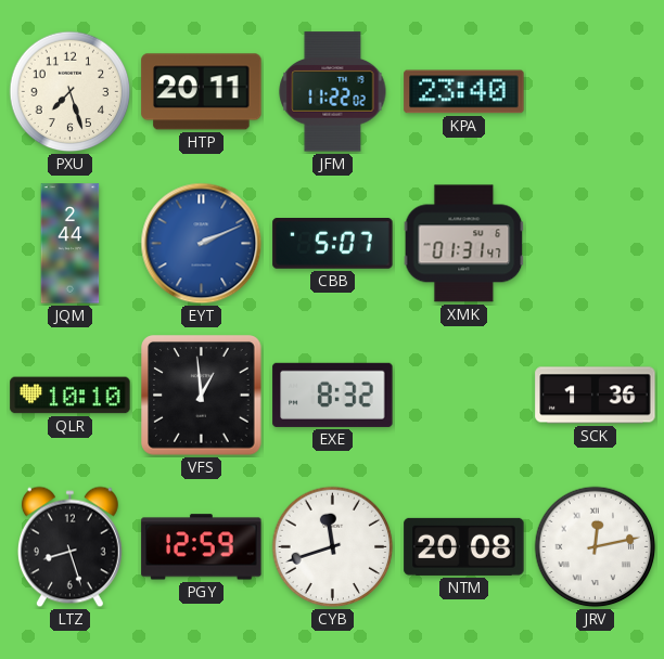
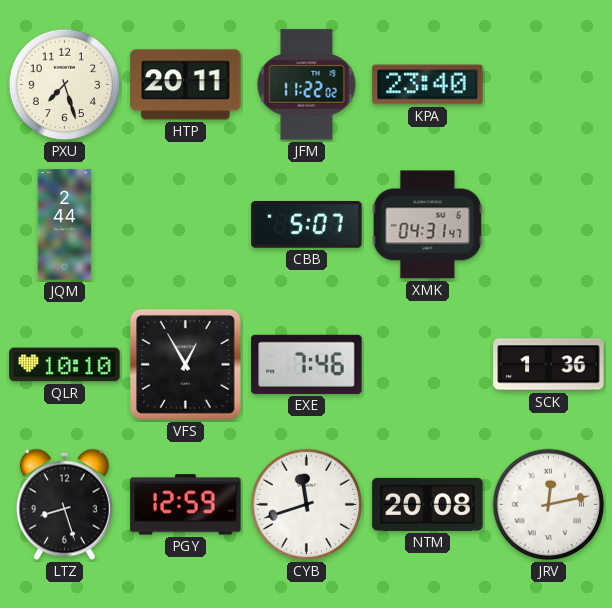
EYT: 2:11 -> none
XMK: 01:31 -> 04:31
VFS: 12:59 -> 12:55
EXE: 8:32 -> 7:46
